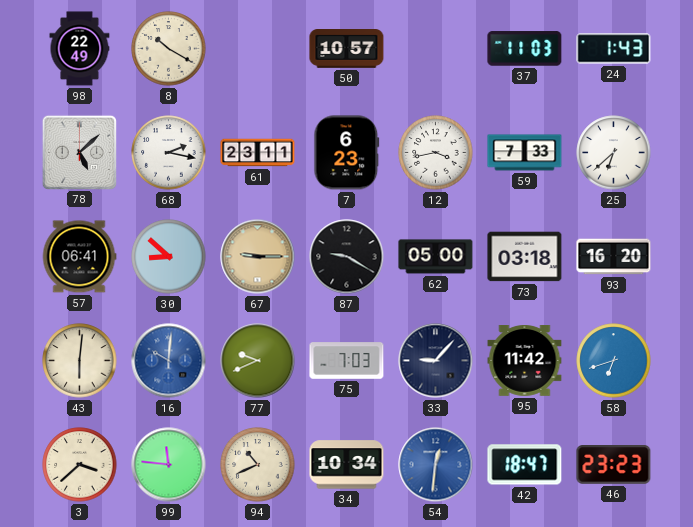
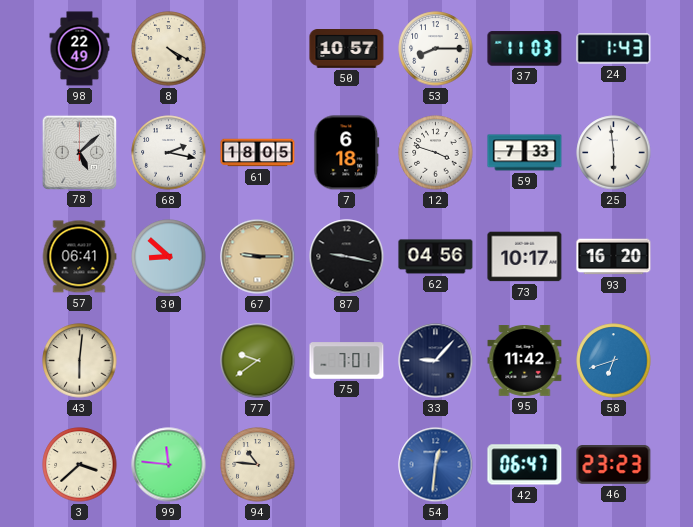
8: 10:20 -> 4:20
53: none -> 8:15
61: 23:11 -> 18:05
7: 6:23 -> 6:18
12: 3:43 -> 3:48
25: 6:38 -> 5:59
87: 9:20 -> 9:17
62: 05:00 -> 04:56
73: 03:18 -> 10:17
16: 10:01 -> none
77: 9:41 -> 9:39
75: 7:03 -> 7:01
94: 10:41 -> 10:46
34: 10:34 -> none
42: 18:47 -> 06:47
